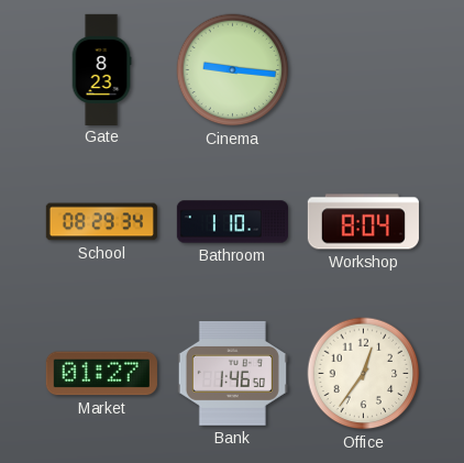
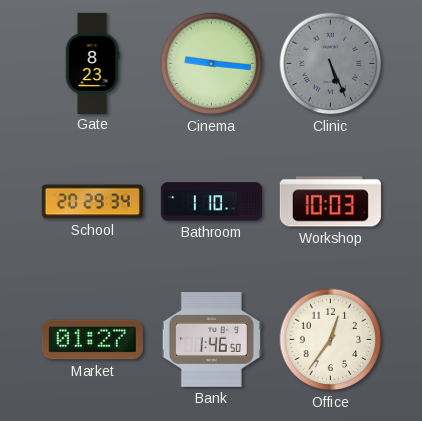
Clinic: none -> 5:26
School: 08:29 -> 20:29
Workshop: 8:04 -> 10:03
